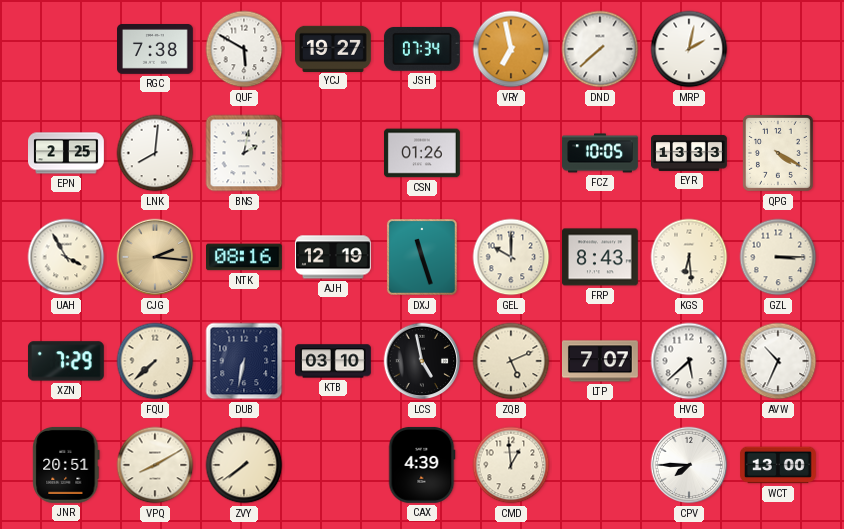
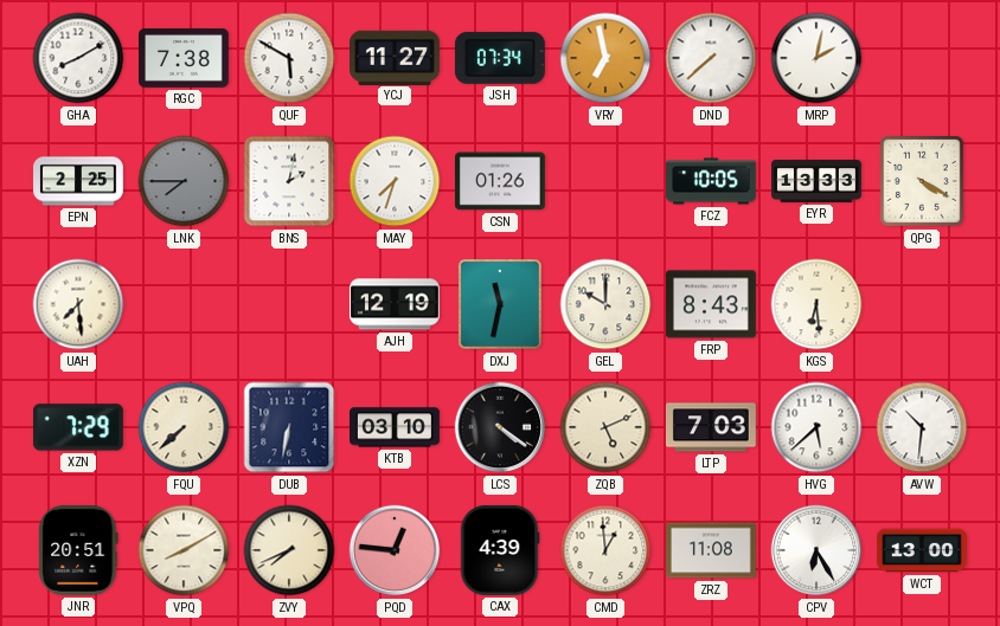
GHA: none -> 8:10
YCJ: 19:27 -> 11:27
LNK: 8:01 -> 7:45
LNK dial: white -> grey
MAY: none -> 7:33
UAH: 3:55 -> 7:29
CJG: 2:16 -> none
NTK: 08:16 -> none
DXJ: 11:27 -> 11:32
GZL: 3:15 -> none
LCS: 4:58 -> 4:21
LTP: 7:07 -> 7:03
AVW: 10:34 -> 10:31
ZVY: 7:39 -> 7:41
PQD: none -> 12:46
ZRZ: none -> 11:08
CPV: 7:45 -> 6:25
